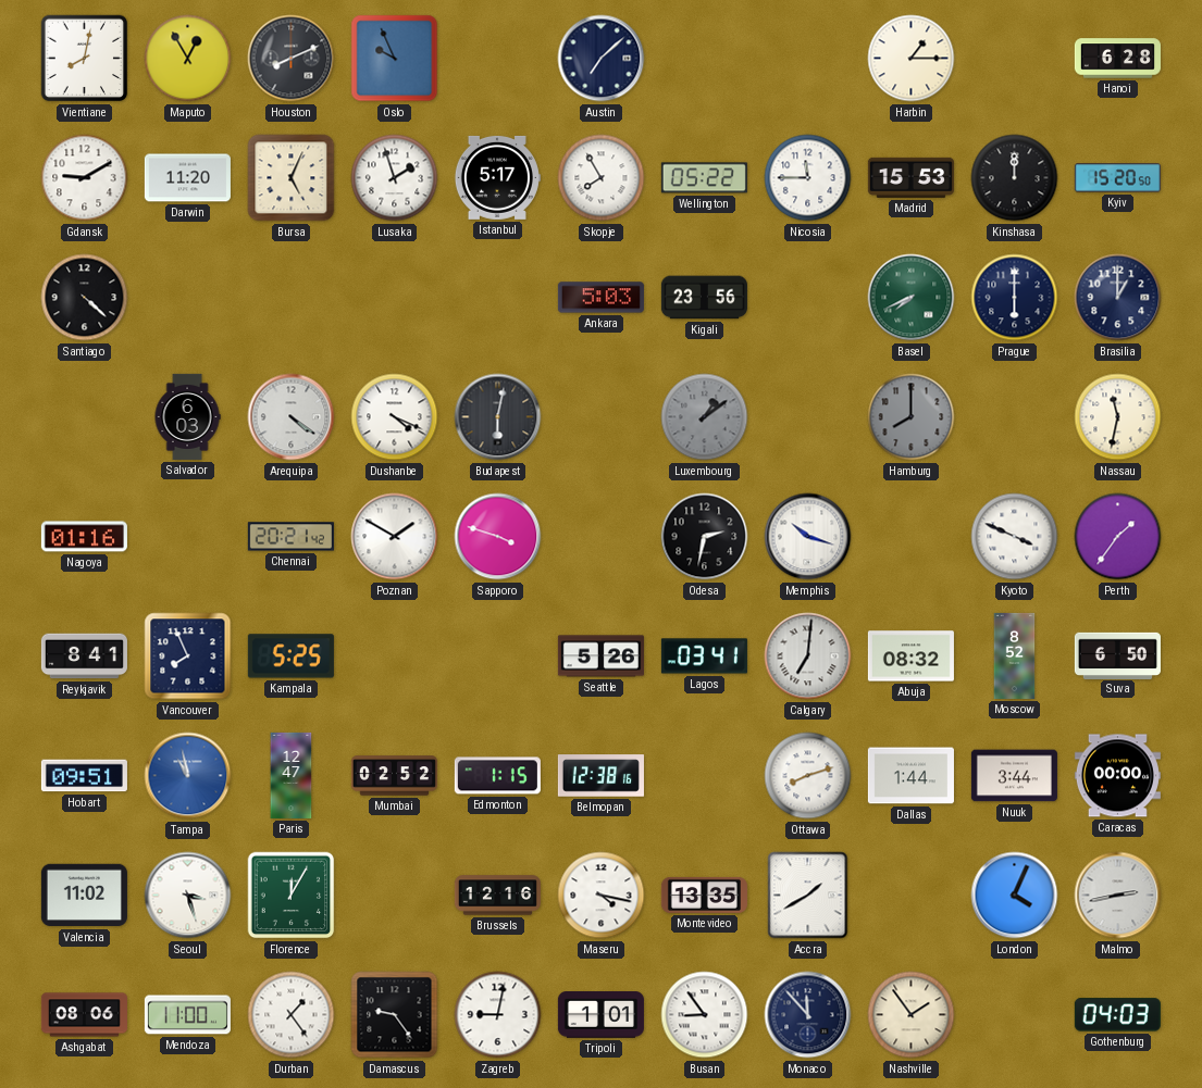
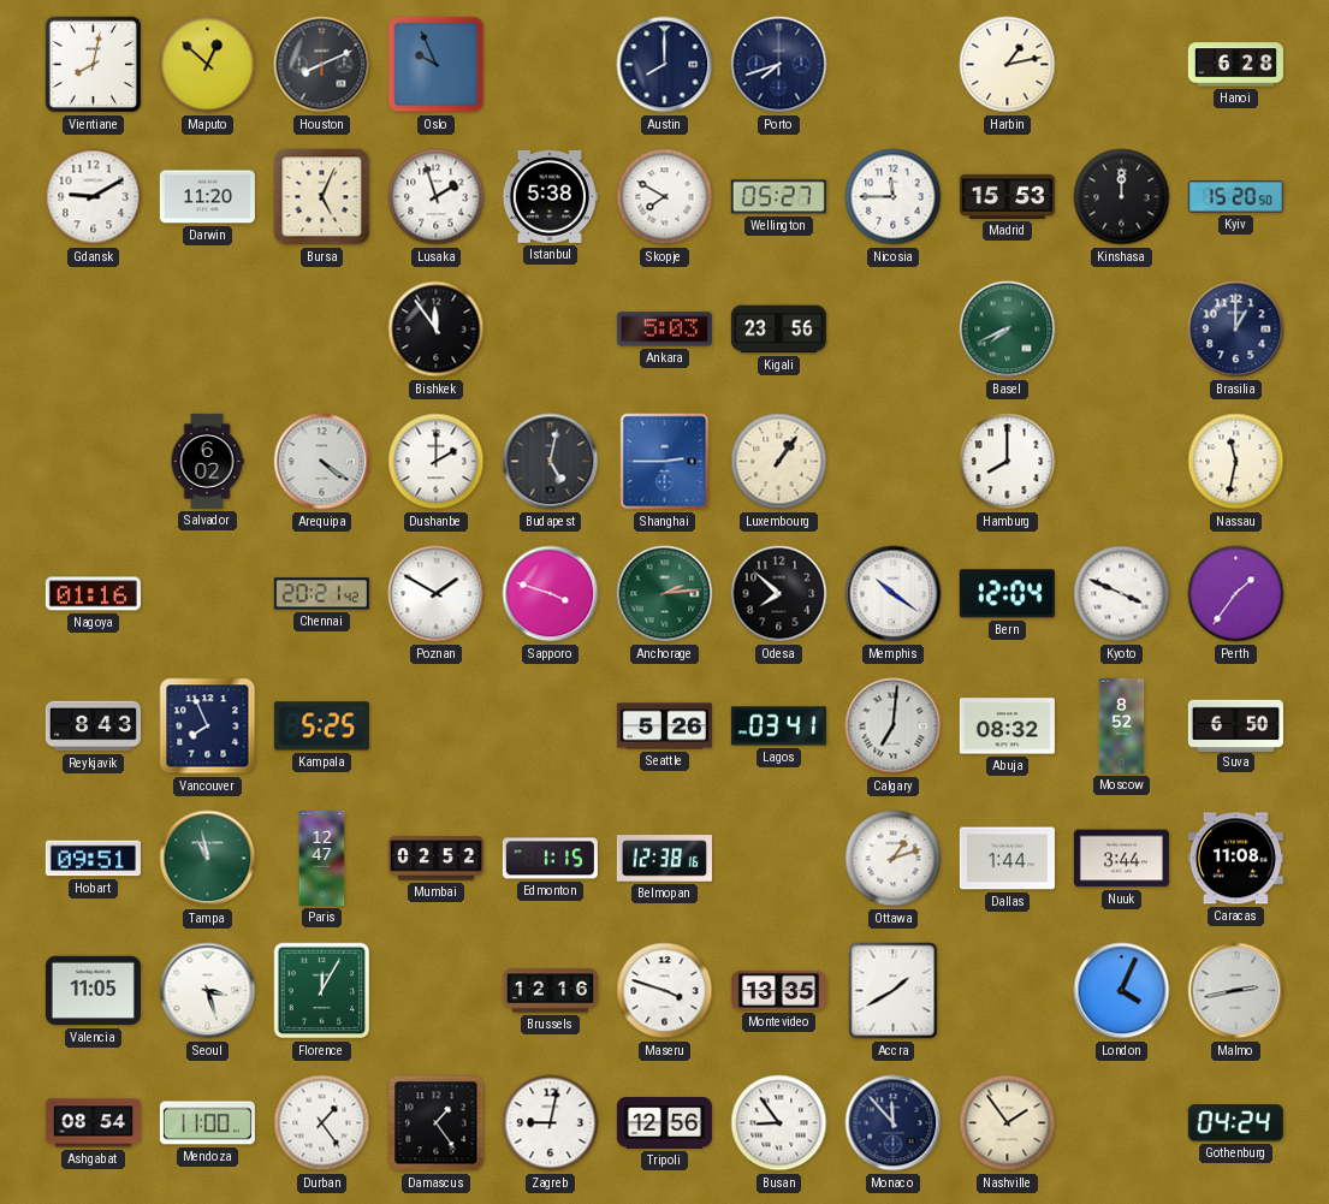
Maputo: 12:55 -> 12:52
Austin: 7:08 -> 8:00
Porto: none -> 7:42
Harbin: 1:15 -> 1:13
Istanbul: 5:17 -> 5:38
Skopje: 7:55 -> 7:50
Wellington: 05:22 -> 05:27
Santiago: 4:22 -> none
Bishkek: none -> 11:54
Prague: 6:00 -> none
Salvador: 6:03 -> 6:02
Dushanbe: 4:19 -> 2:00
Budapest: 6:02 -> 5:02
Shanghai: none -> 2:45
Luxembourg: 1:09 -> 1:06
Luxembourg dial: grey -> cream
Hamburg dial: grey -> white
Anchorage: none -> 2:14
Odesa: 2:32 -> 7:52
Memphis: 10:18 -> 10:21
Bern: none -> 12:04
Reykjavik: 8:41 -> 8:43
Tampa dial: blue -> green
Ottawa: 8:12 -> 1:12
Caracas: 00:00 -> 11:08
Valencia: 11:02 -> 11:05
Maseru: 4:17 -> 3:48
Ashgabat: 08:06 -> 08:54
Damascus: 9:24 -> 1:24
Tripoli: 1:01 -> 12:56
Gothenburg: 04:03 -> 04:24
